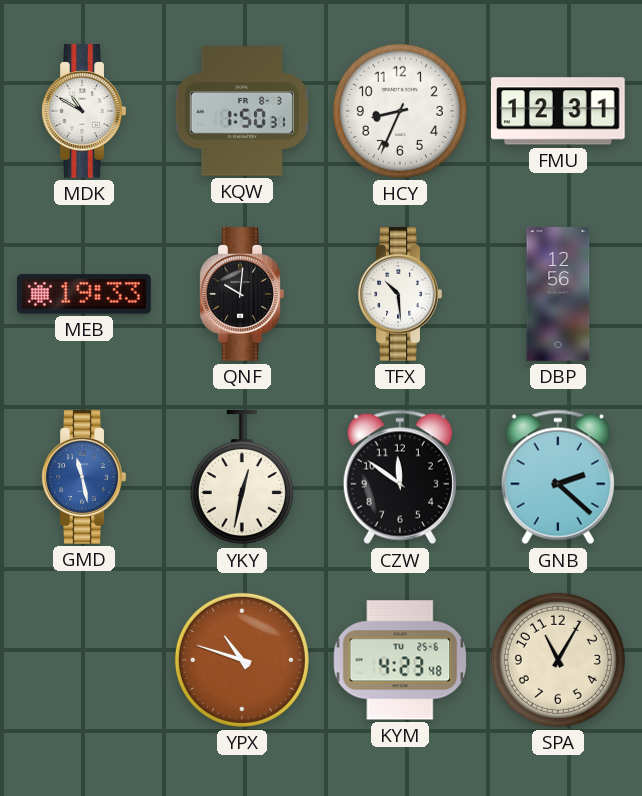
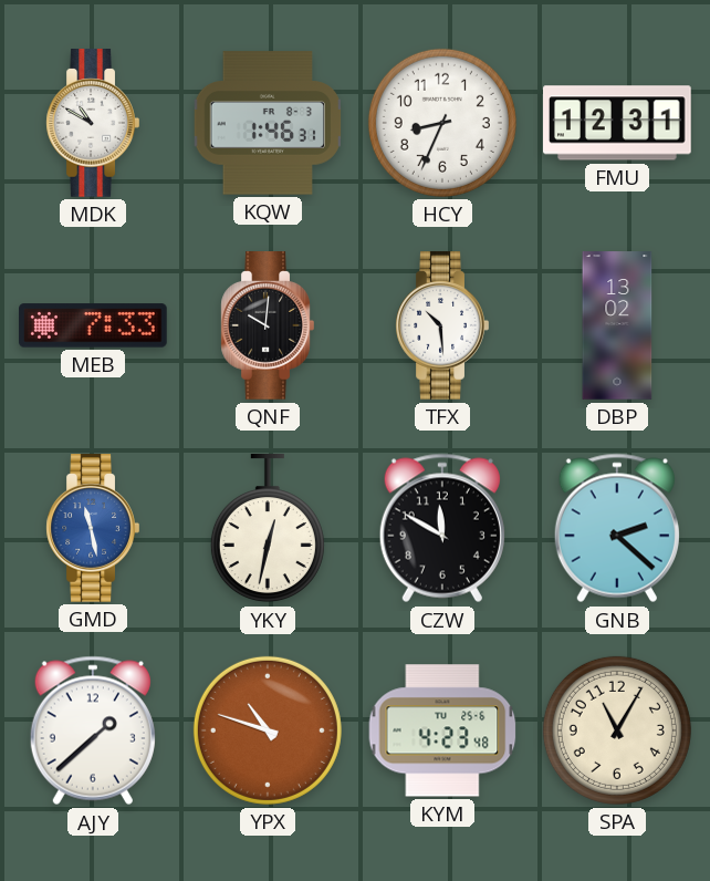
KQW: 1:50 -> 1:46
MEB: 19:33 -> 7:33
DBP: 12:56 -> 13:02
CZW: 11:51 -> 11:50
AJY: none -> 1:38
